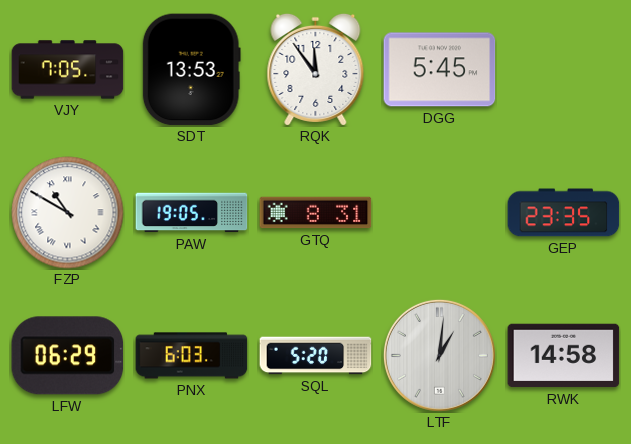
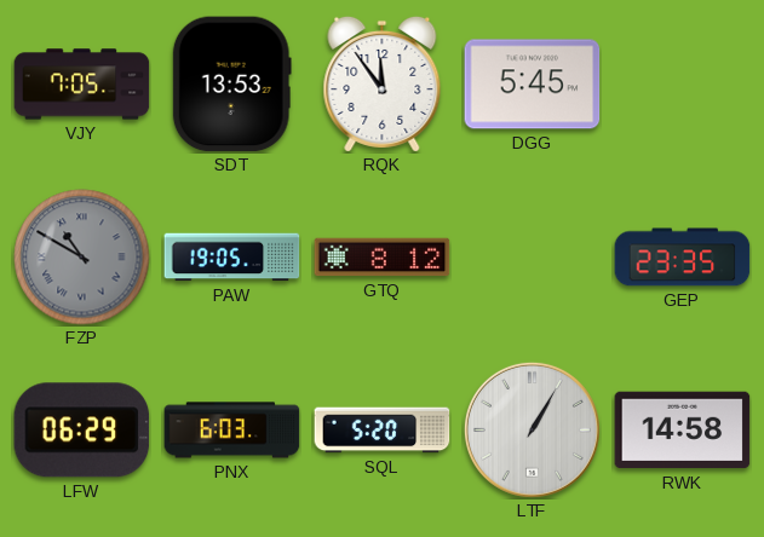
FZP dial: white -> grey
GTQ: 8:31 -> 8:12
LTF: 1:01 -> 1:05
